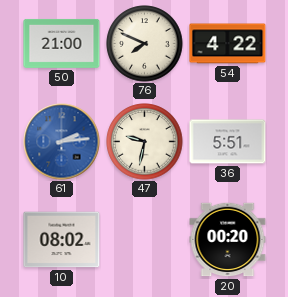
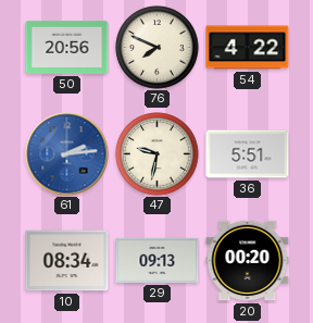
50: 21:00 -> 20:56
10: 08:02 -> 08:34
29: none -> 09:13
